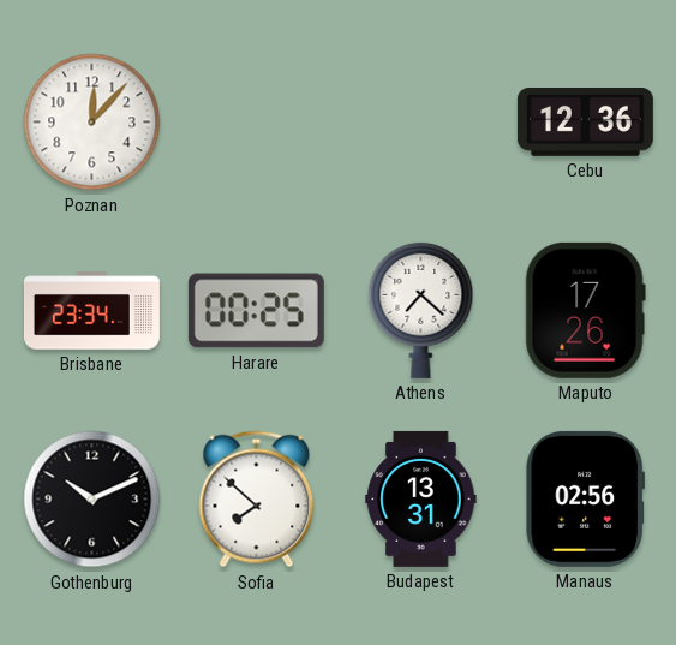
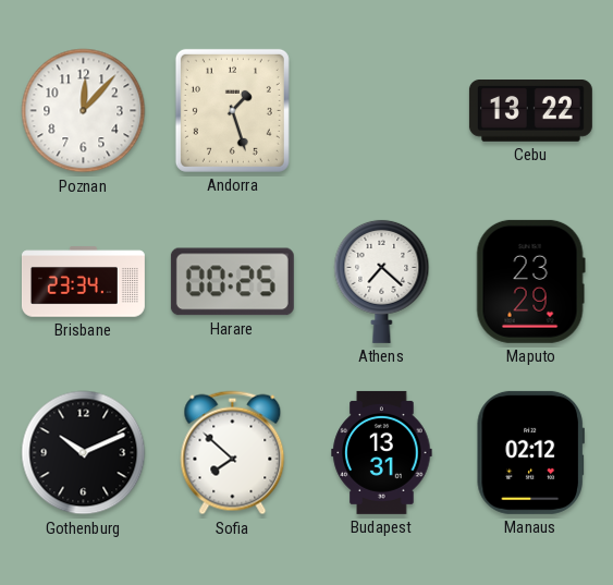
Andorra: none -> 1:27
Cebu: 12:36 -> 13:22
Maputo: 17:26 -> 23:29
Manaus: 02:56 -> 02:12
